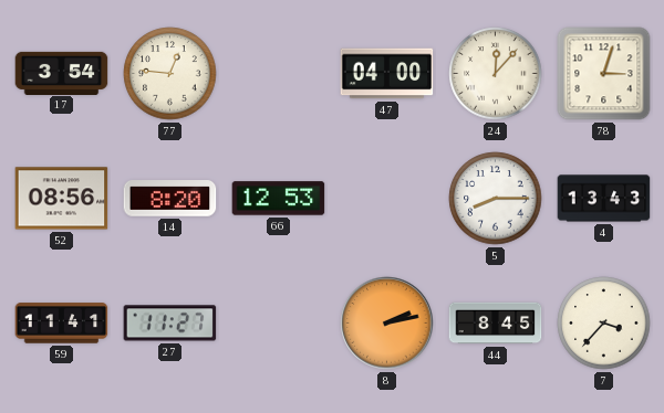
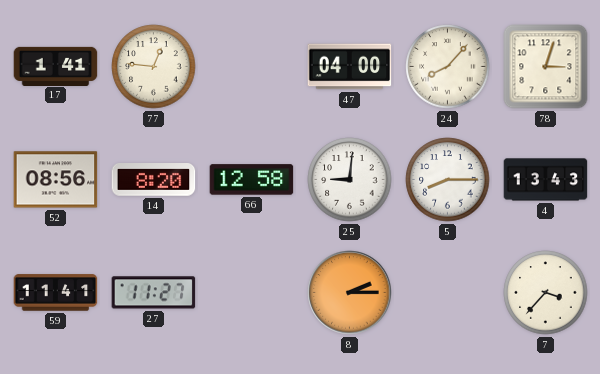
17: 3:54 -> 1:41
24: 12:07 -> 8:07
66: 12:53 -> 12:58
25: none -> 9:01
8: 2:13 -> 2:15
44: 8:45 -> none
